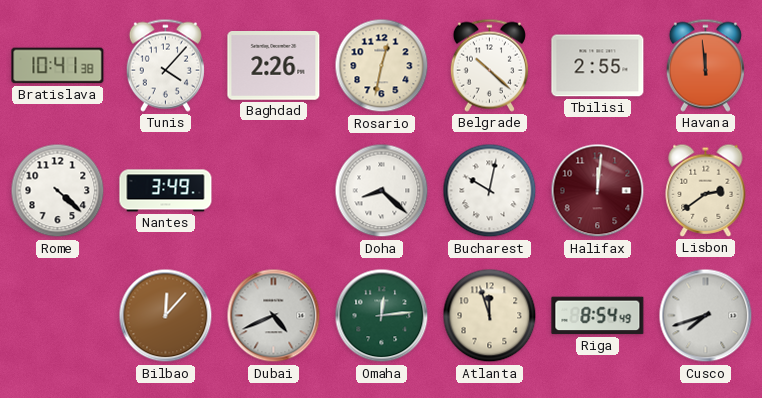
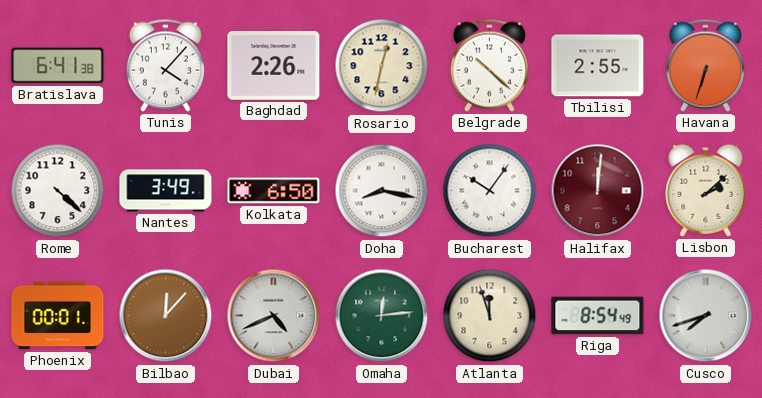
Bratislava: 10:41 -> 6:41
Havana: 11:59 -> 6:33
Kolkata: none -> 6:50
Doha: 8:22 -> 8:17
Bucharest: 10:02 -> 10:06
Lisbon: 2:39 -> 2:08
Phoenix: none -> 00:01
